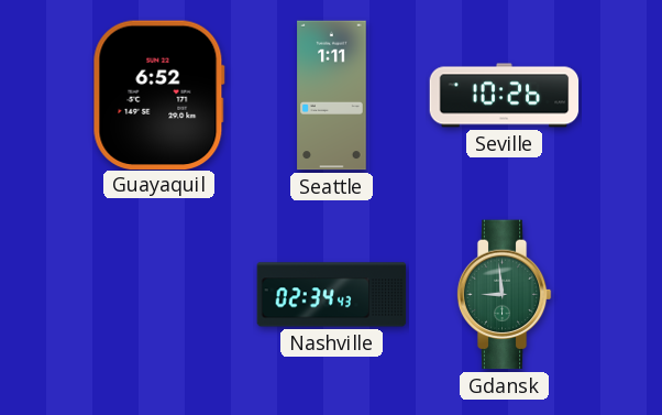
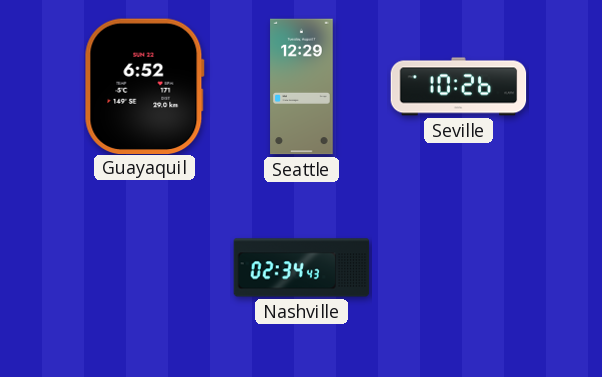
Seattle: 1:11 -> 12:29
Gdansk: 8:59 -> none
